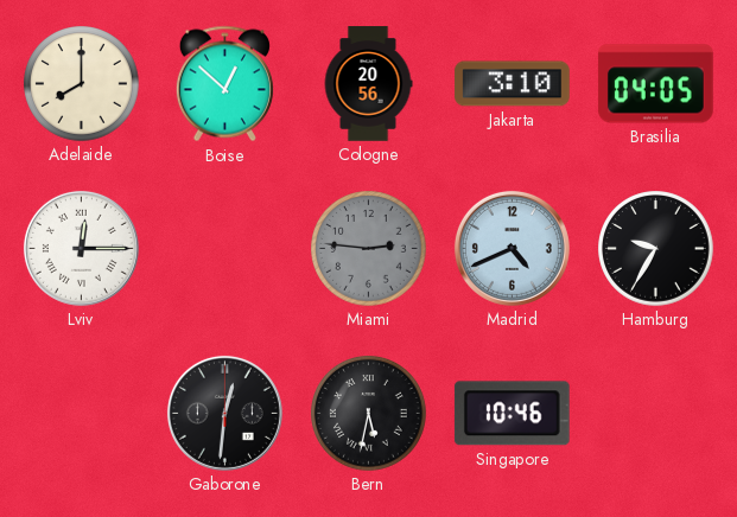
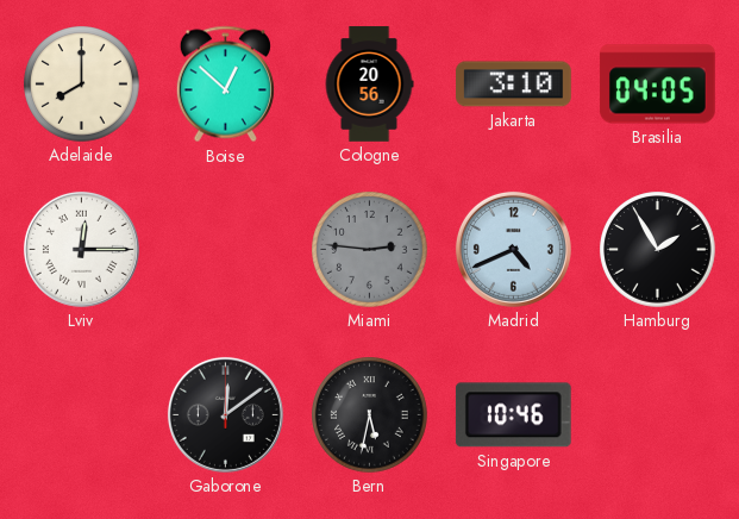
Hamburg: 9:35 -> 1:55
Gaborone: 12:31 -> 12:09
